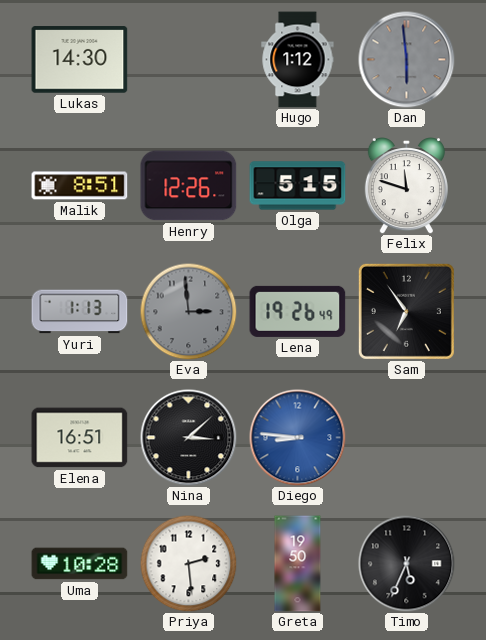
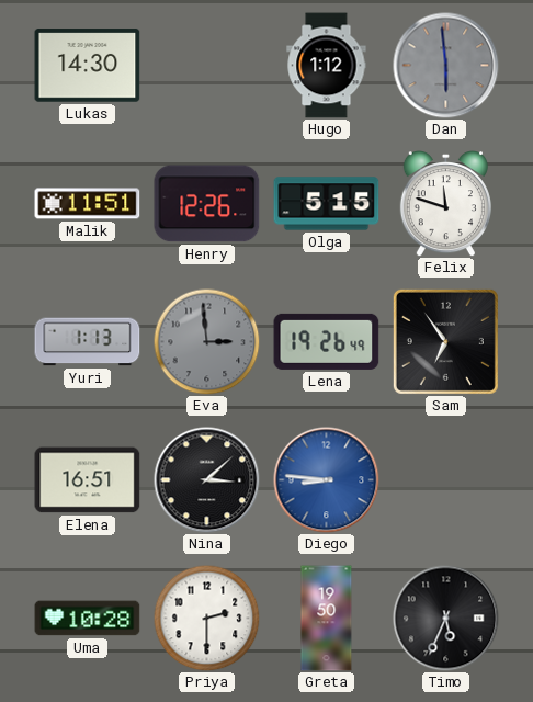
Malik: 8:51 -> 11:51
Priya: 2:29 -> 2:30
